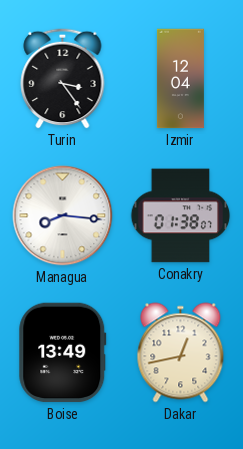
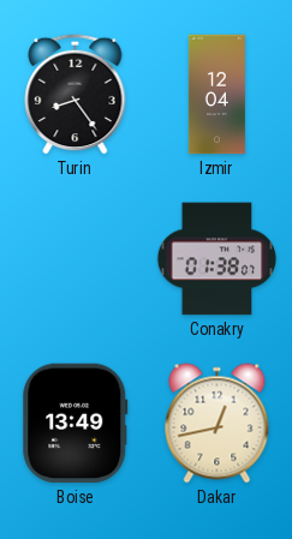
Turin: 3:24 -> 8:24
Managua: 8:16 -> none
